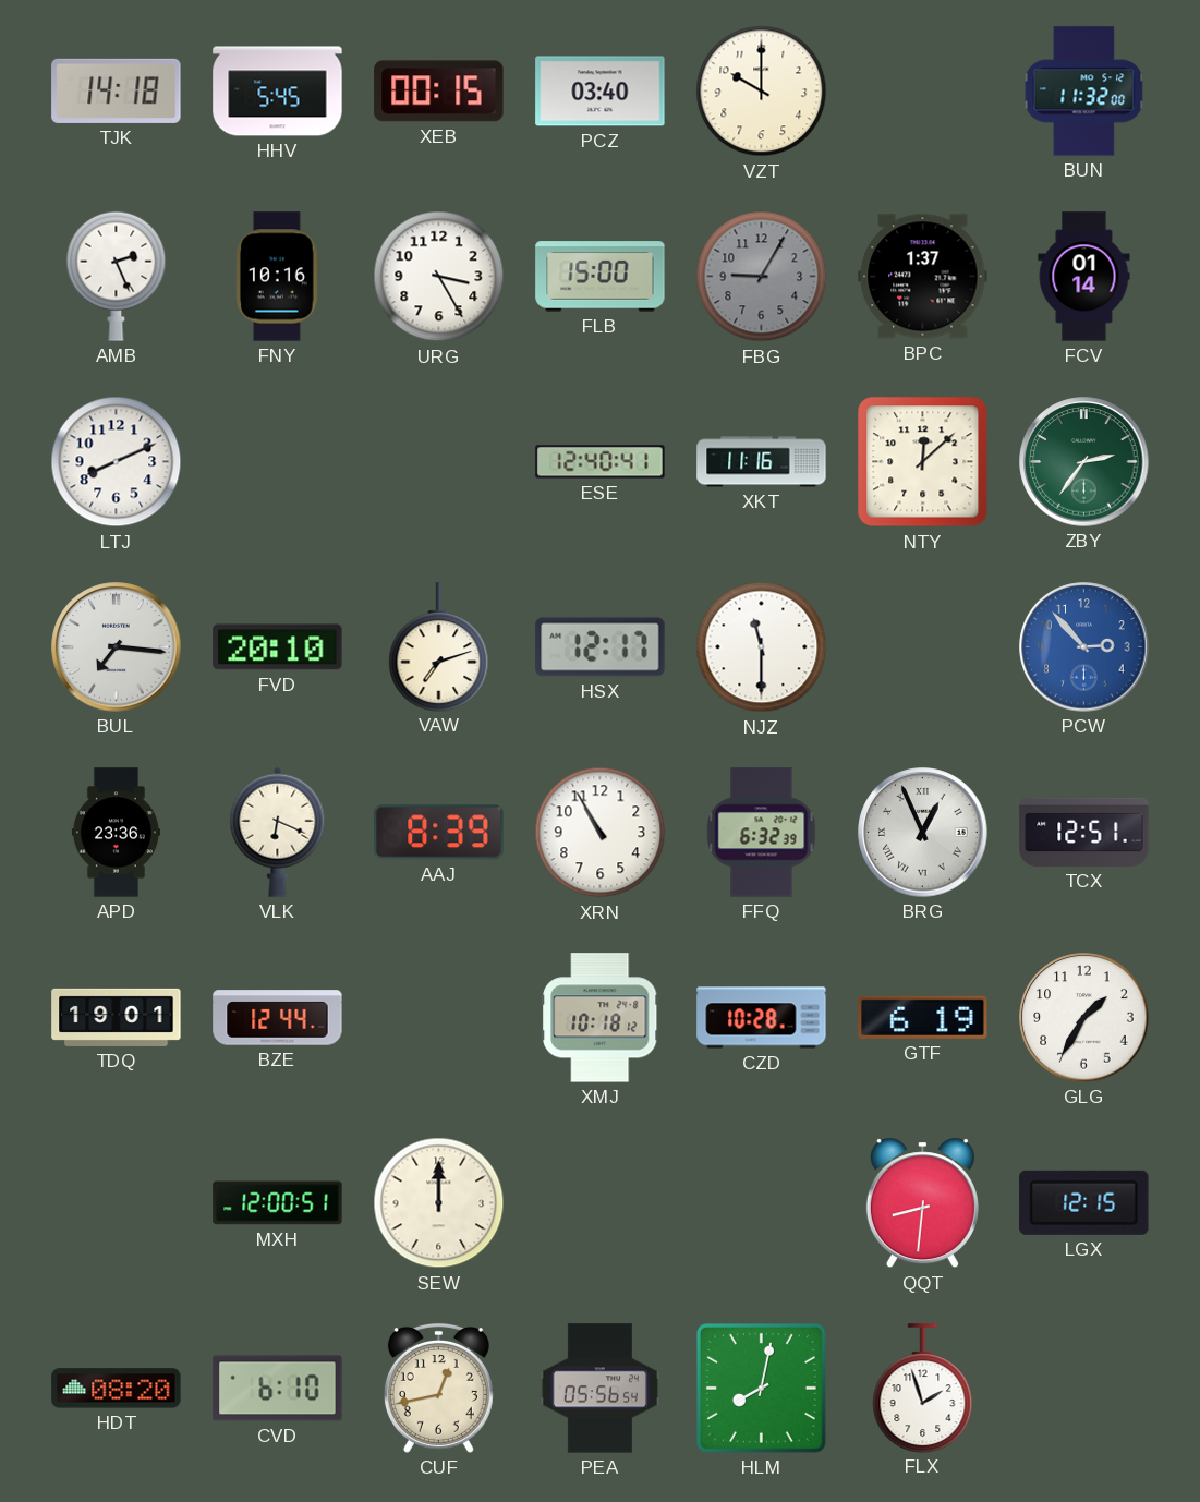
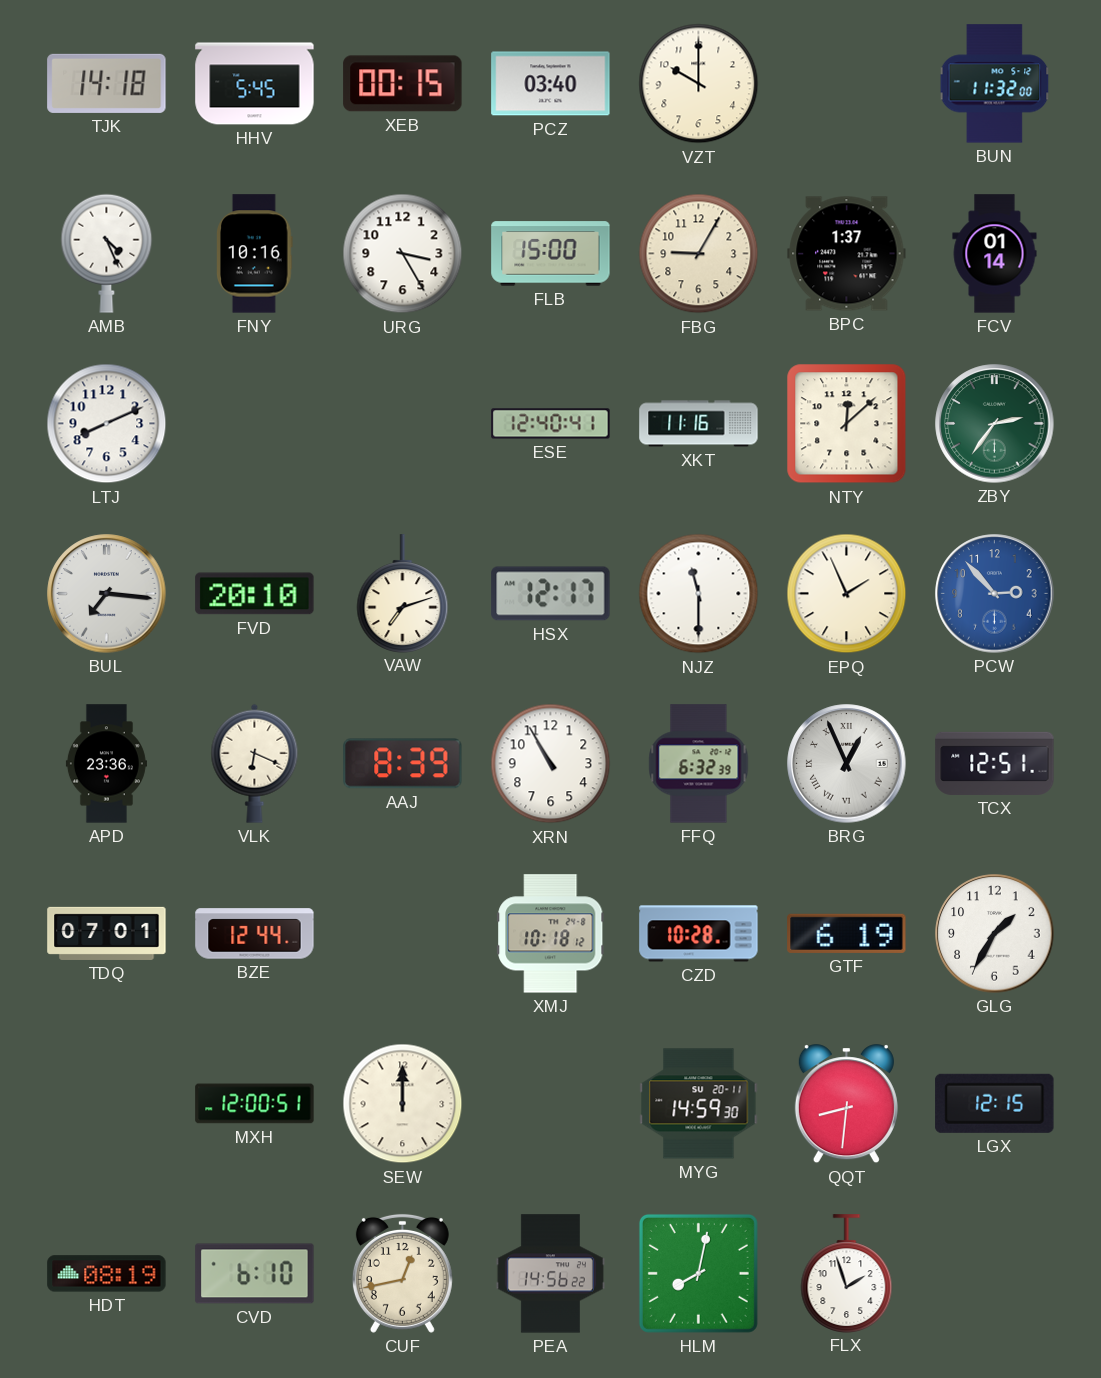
AMB: 2:26 -> 4:26
FBG dial: grey -> cream
EPQ: none -> 1:56
TDQ: 19:01 -> 07:01
MYG: none -> 14:59
HDT: 08:20 -> 08:19
PEA: 05:56 -> 14:56
